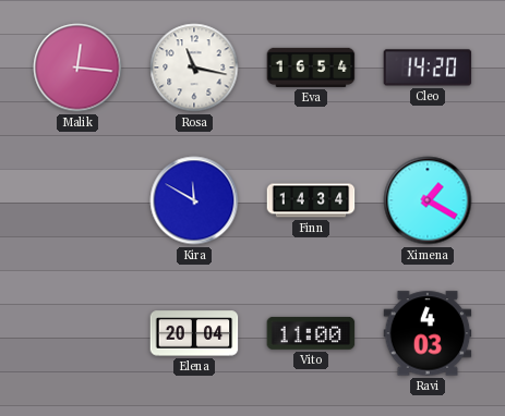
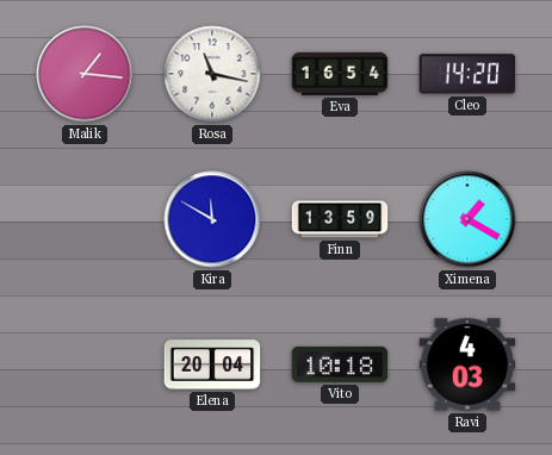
Malik: 12:16 -> 1:16
Finn: 14:34 -> 13:59
Vito: 11:00 -> 10:18
